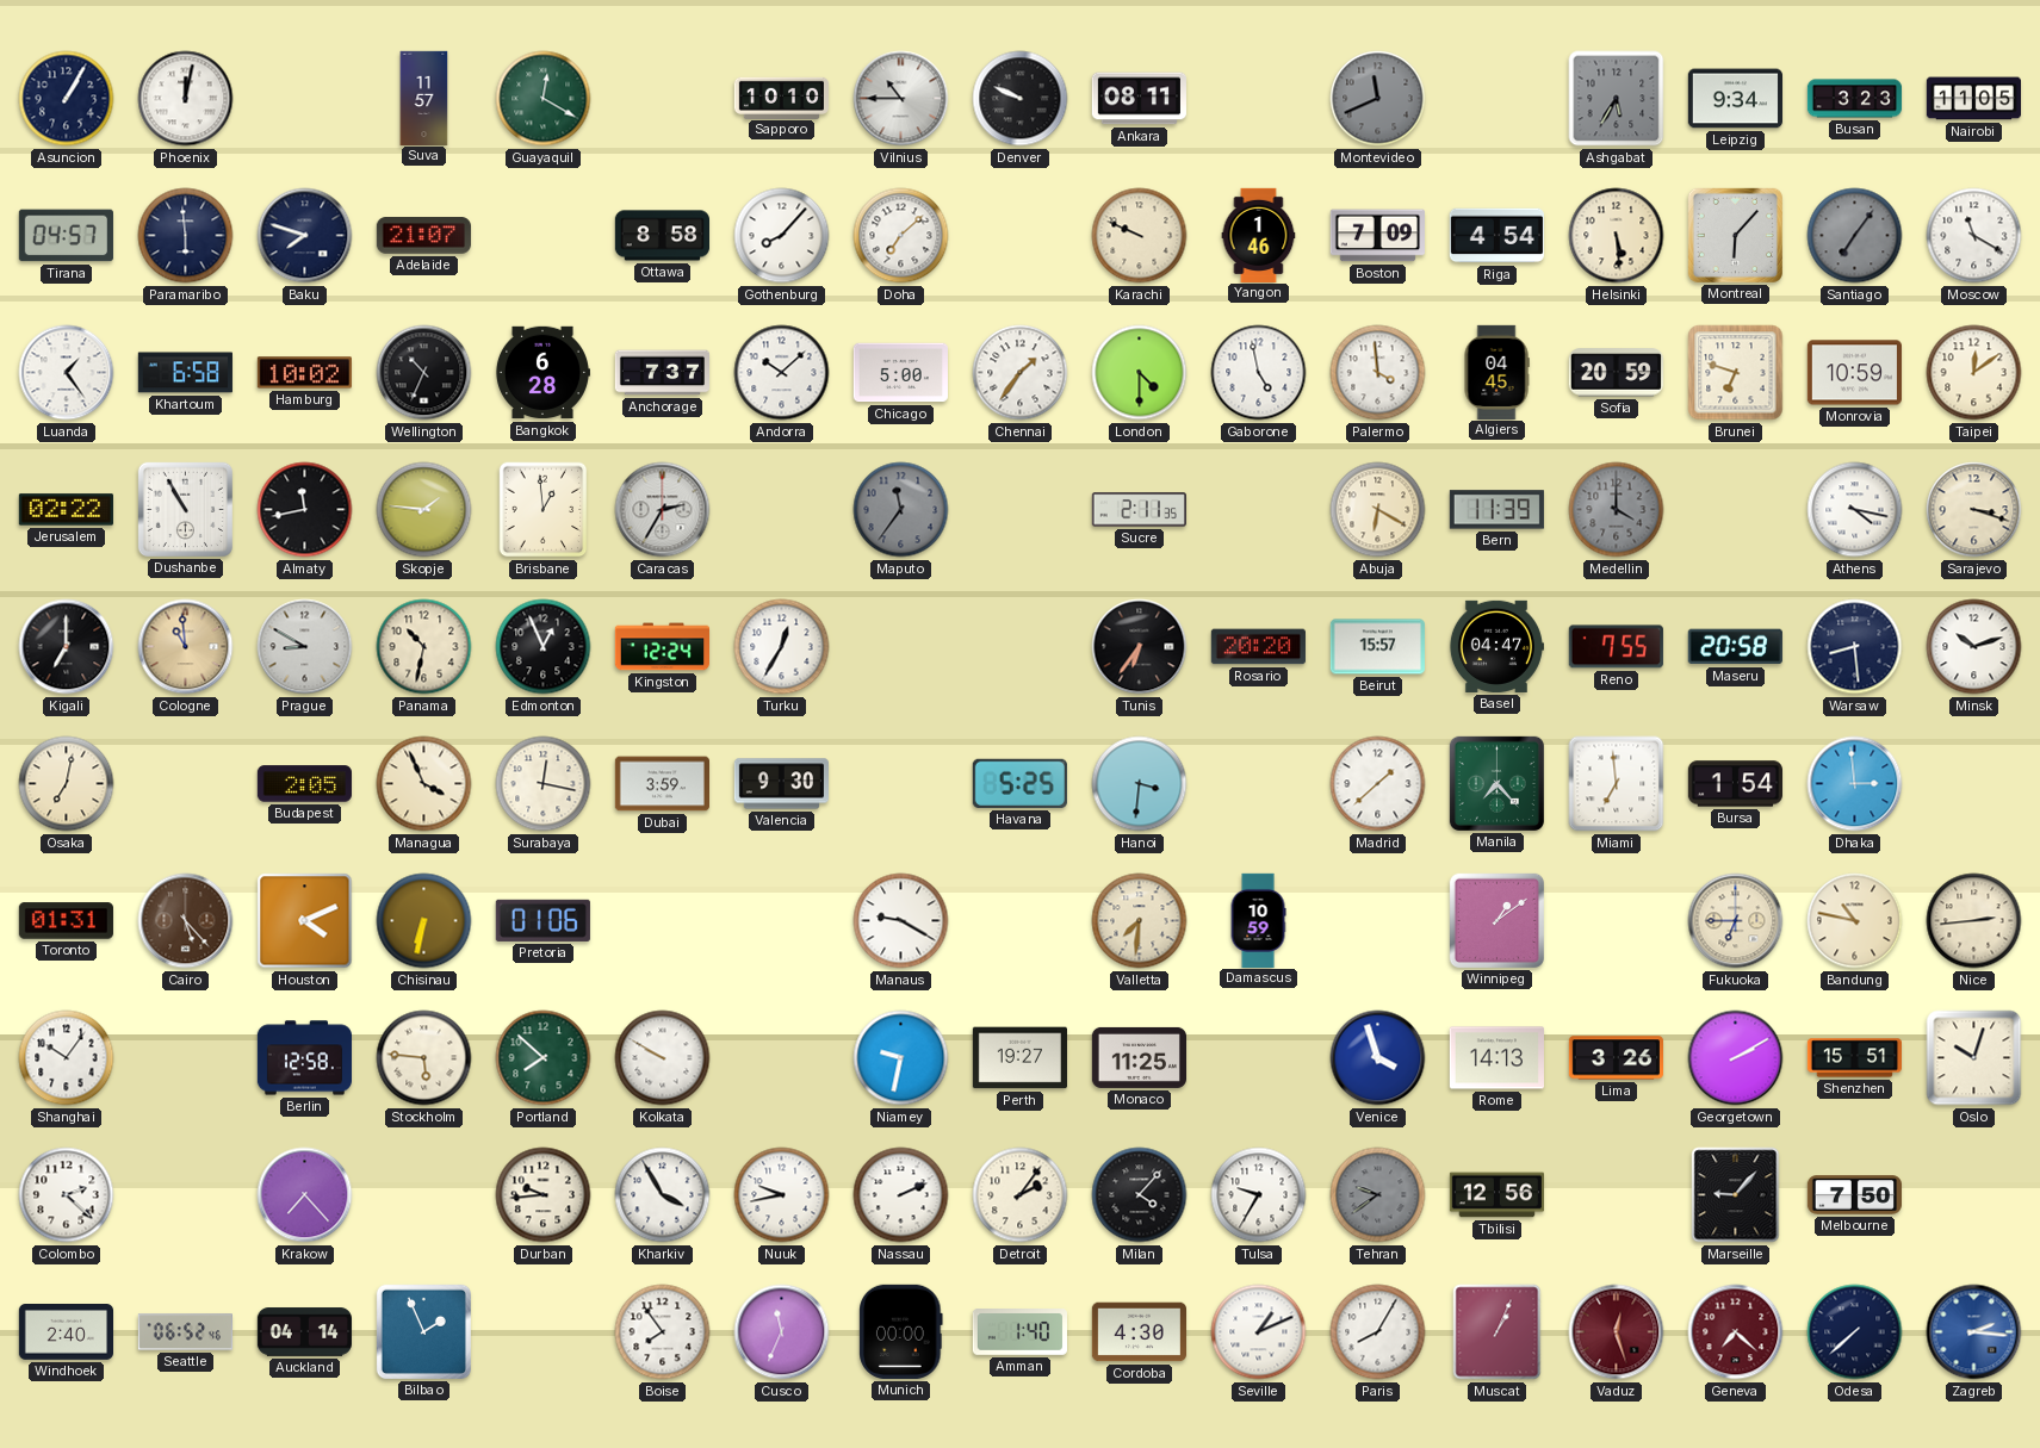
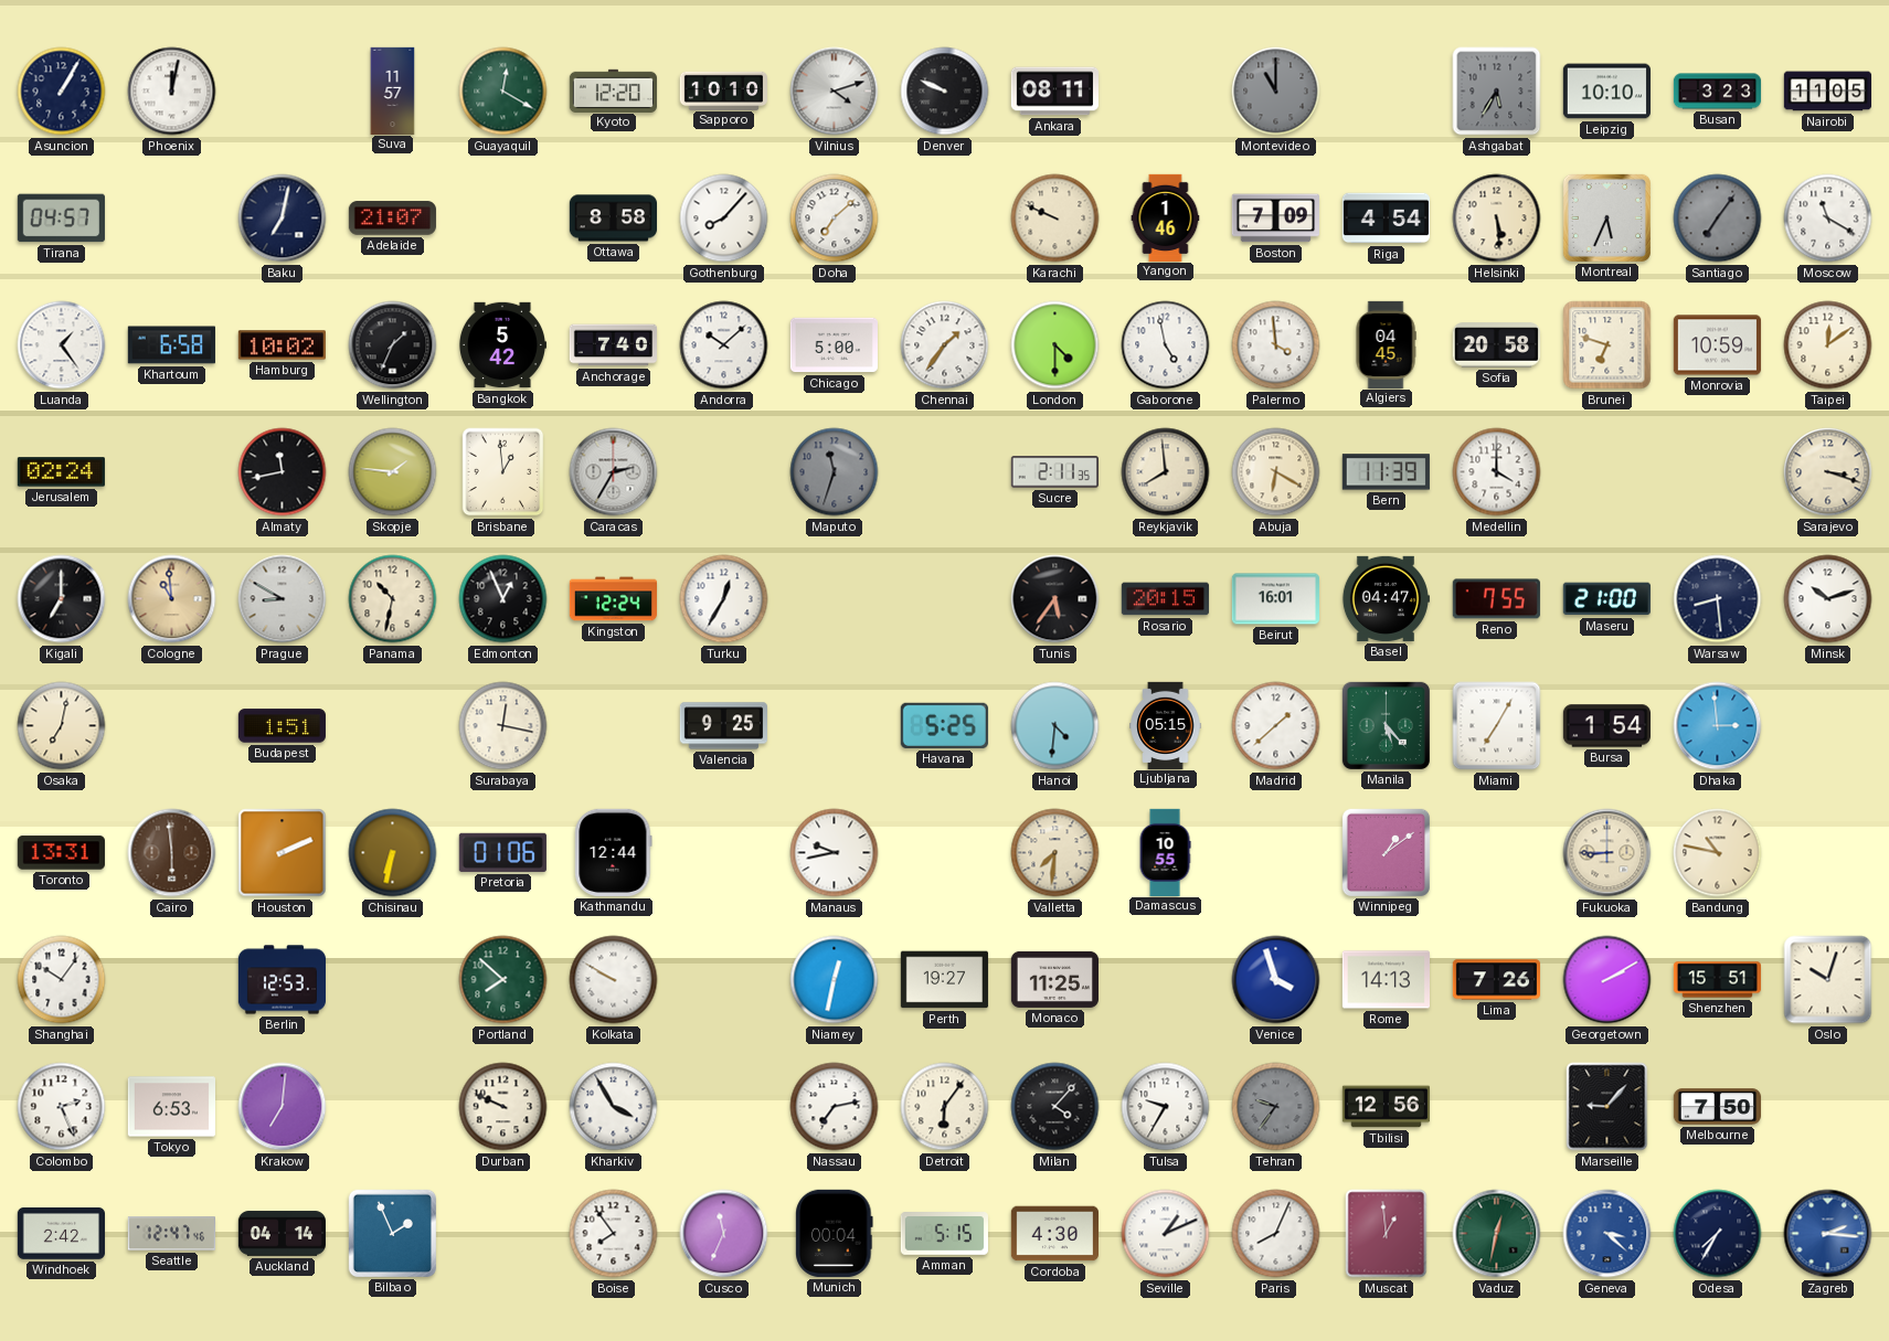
Kyoto: none -> 12:20
Vilnius: 10:45 -> 4:12
Montevideo: 11:41 -> 11:00
Leipzig: 9:34 -> 10:10
Paramaribo: 5:59 -> none
Baku: 7:48 -> 7:02
Montreal: 6:07 -> 5:34
Wellington: 10:34 -> 1:34
Bangkok: 6:28 -> 5:42
Anchorage: 7:37 -> 7:40
Sofia: 20:59 -> 20:58
Jerusalem: 02:22 -> 02:24
Dushanbe: 10:55 -> none
Maputo: 11:36 -> 11:33
Reykjavik: none -> 7:59
Medellin dial: grey -> white
Athens: 4:17 -> none
Tunis: 6:36 -> 5:36
Rosario: 20:20 -> 20:15
Beirut: 15:57 -> 16:01
Maseru: 20:58 -> 21:00
Budapest: 2:05 -> 1:51
Managua: 3:56 -> none
Dubai: 3:59 -> none
Valencia: 9:30 -> 9:25
Hanoi: 3:31 -> 4:31
Ljubljana: none -> 05:15
Manila: 7:23 -> 5:23
Miami: 6:59 -> 7:05
Toronto: 01:31 -> 13:31
Cairo: 5:23 -> 5:59
Houston: 4:11 -> 2:11
Kathmandu: none -> 12:44
Manaus: 9:20 -> 9:43
Damascus: 10:59 -> 10:55
Fukuoka: 6:45 -> 8:45
Nice: 2:44 -> none
Berlin: 12:58 -> 12:53
Stockholm: 5:46 -> none
Niamey: 9:32 -> 12:32
Lima: 3:26 -> 7:26
Colombo: 2:22 -> 2:26
Tokyo: none -> 6:53
Krakow: 7:23 -> 7:01
Durban: 9:44 -> 9:49
Nuuk: 9:43 -> none
Nassau: 2:11 -> 7:13
Detroit: 2:06 -> 6:06
Tehran: 9:39 -> 9:36
Windhoek: 2:40 -> 2:42
Seattle: 06:52 -> 12:47
Munich: 00:00 -> 00:04
Amman: 1:40 -> 5:15
Paris: 8:05 -> 8:04
Muscat: 1:04 -> 12:59
Vaduz: 12:27 -> 12:32
Vaduz dial: burgundy -> green
Geneva: 7:22 -> 3:22
Geneva dial: burgundy -> blue
Odesa: 7:38 -> 7:35
